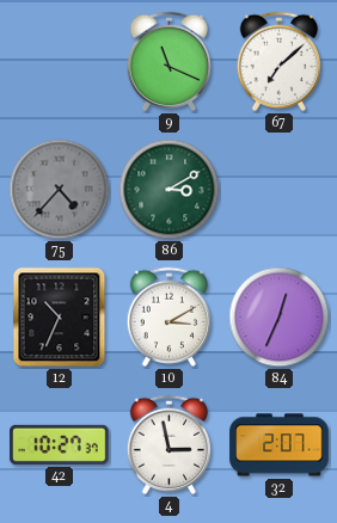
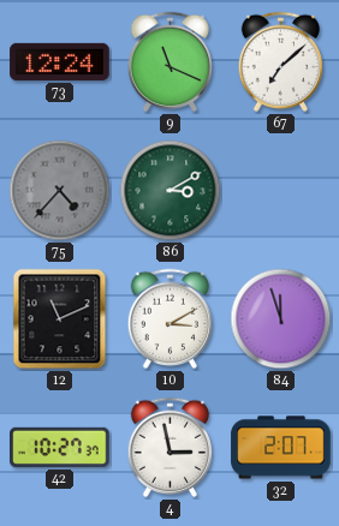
73: none -> 12:24
12: 10:34 -> 11:11
84: 12:34 -> 11:57
